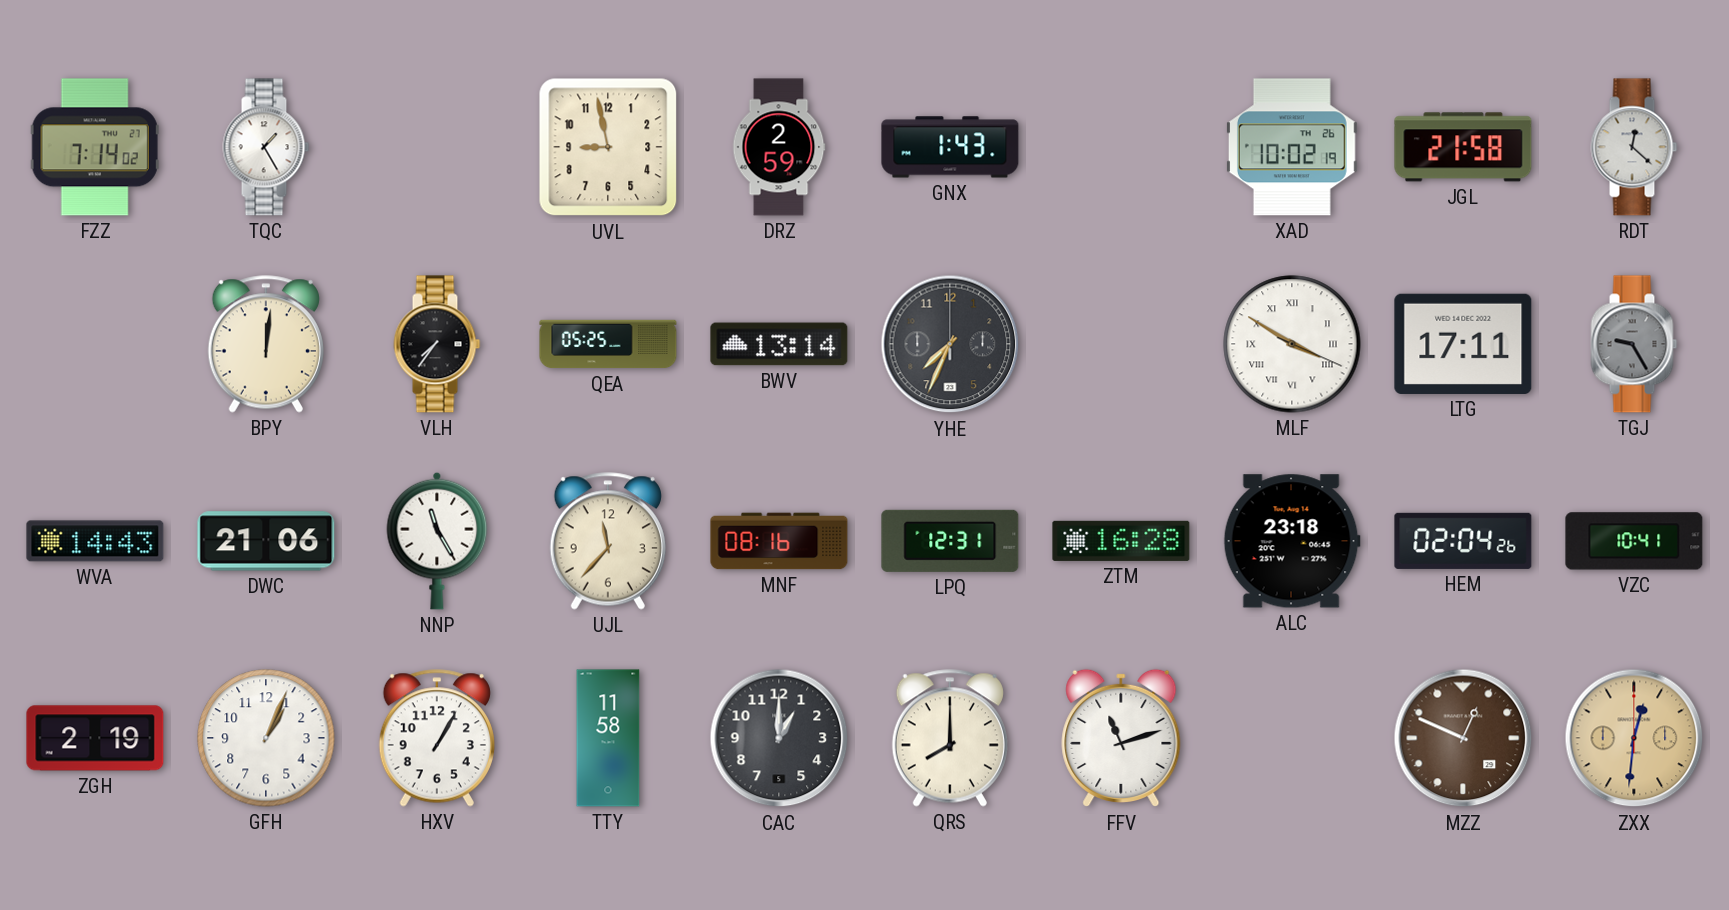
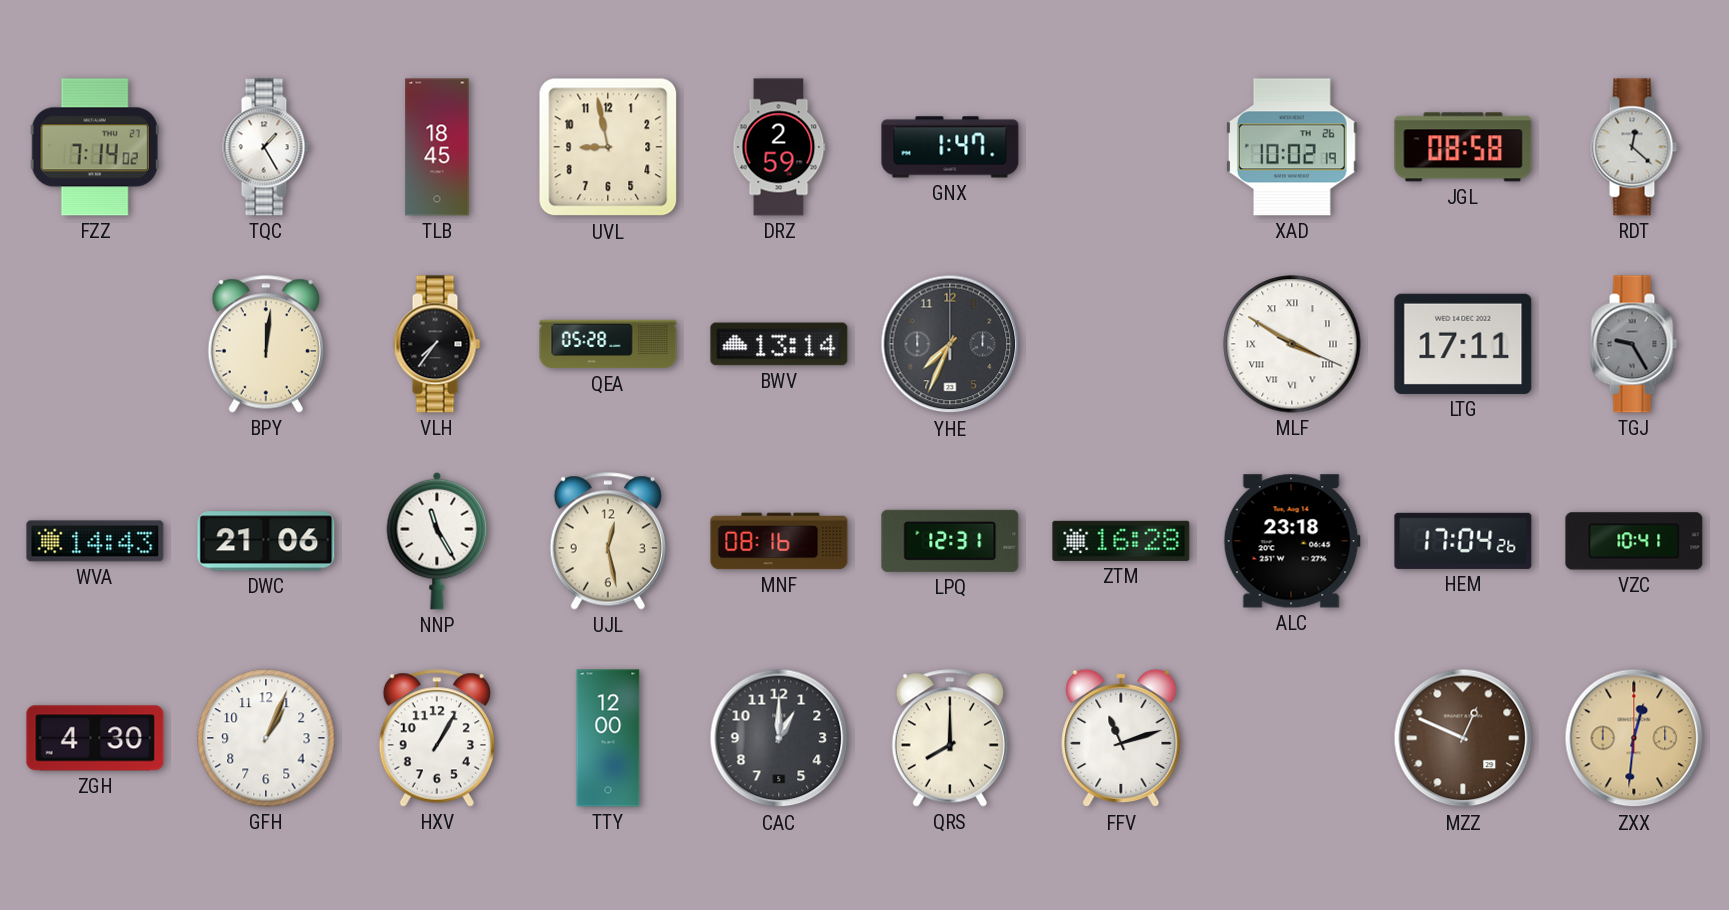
TLB: none -> 18:45
GNX: 1:43 -> 1:47
JGL: 21:58 -> 08:58
QEA: 05:25 -> 05:28
UJL: 11:37 -> 12:28
HEM: 02:04 -> 17:04
ZGH: 2:19 -> 4:30
TTY: 11:58 -> 12:00
